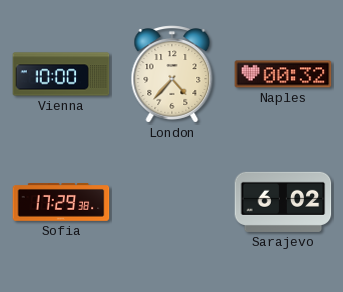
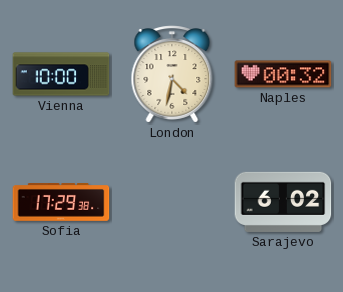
London: 4:37 -> 4:32
